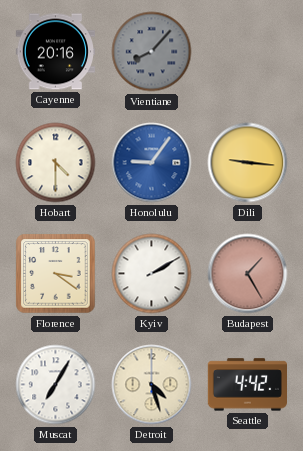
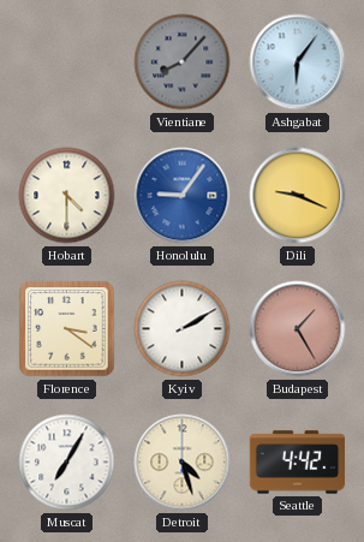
Cayenne: 20:16 -> none
Ashgabat: none -> 6:06
Dili: 9:16 -> 9:19
